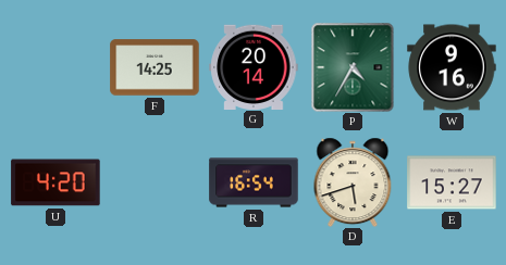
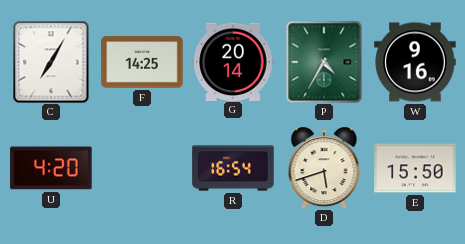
C: none -> 7:05
E: 15:27 -> 15:50
